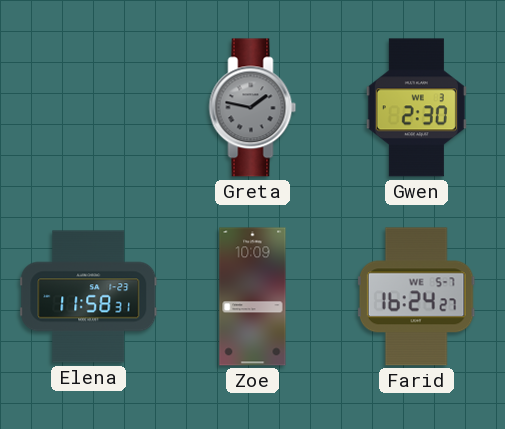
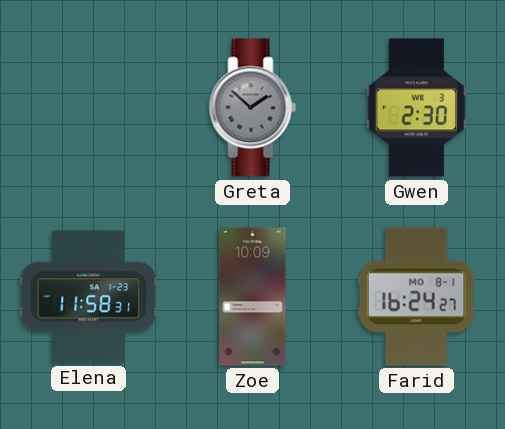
Greta: 1:47 -> 1:52
Farid date: WE 5-7 -> MO 8-1
